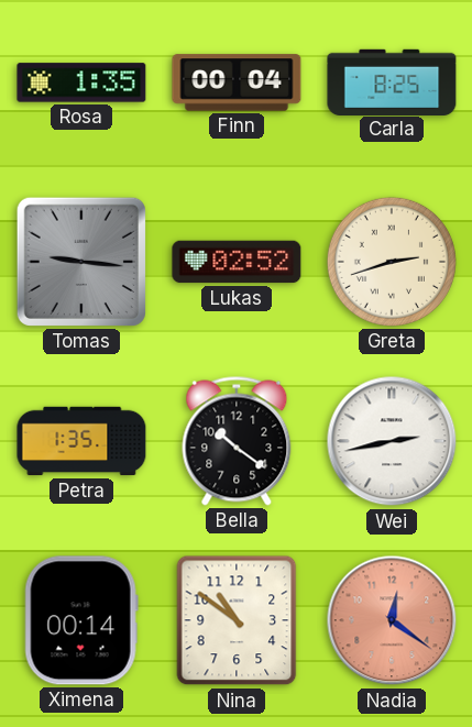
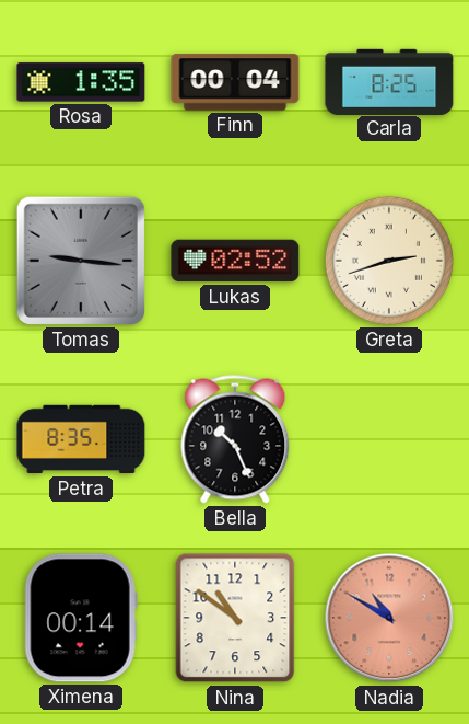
Petra: 1:35 -> 8:35
Bella: 10:21 -> 10:26
Wei: 2:43 -> none
Nadia: 12:21 -> 10:50
